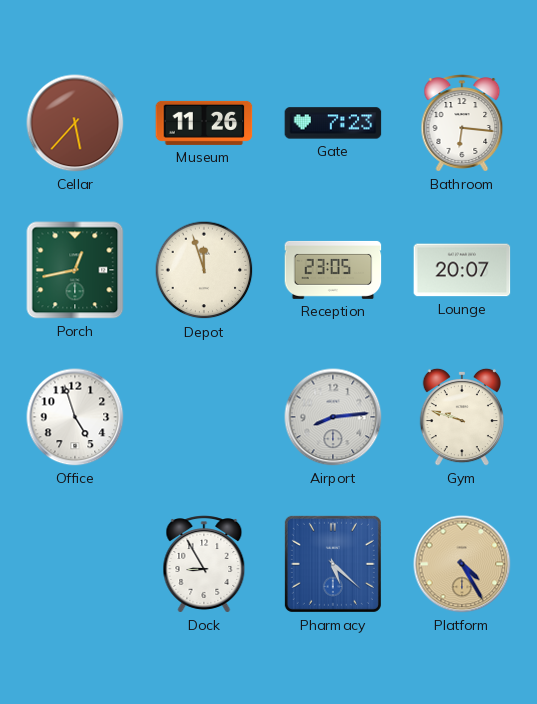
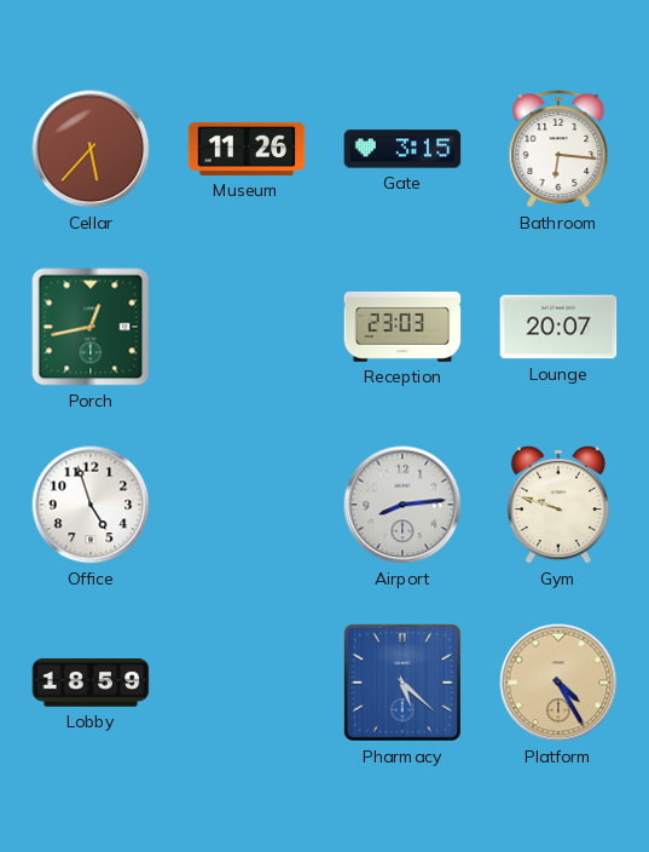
Gate: 7:23 -> 3:15
Depot: 11:57 -> none
Reception: 23:05 -> 23:03
Lobby: none -> 18:59
Dock: 8:55 -> none
